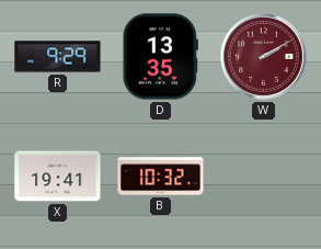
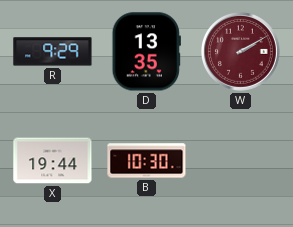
X: 19:41 -> 19:44
B: 10:32 -> 10:30
